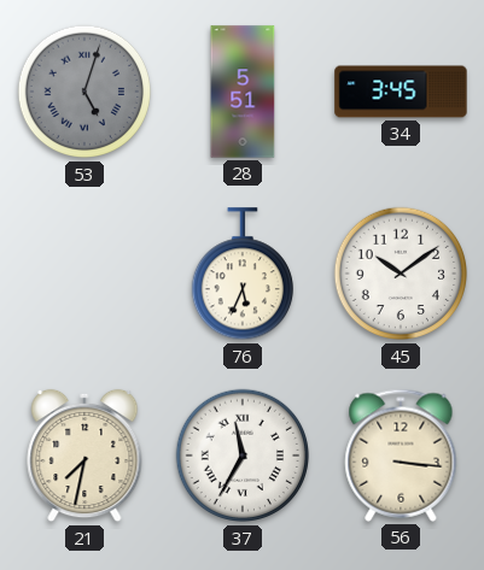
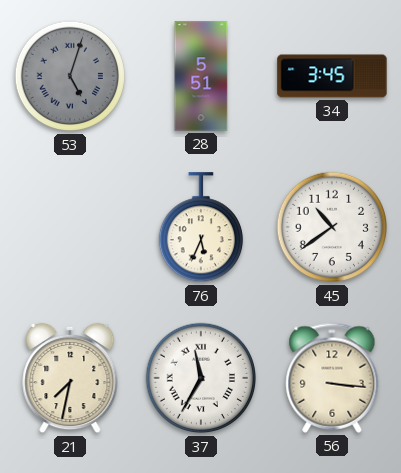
45: 10:09 -> 10:39
